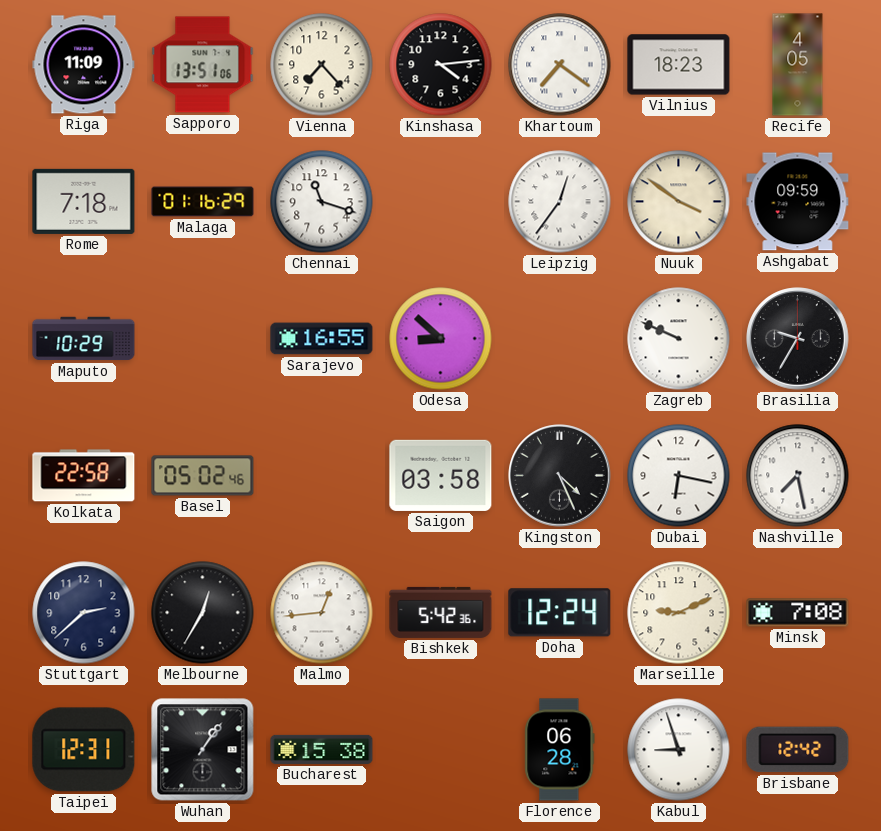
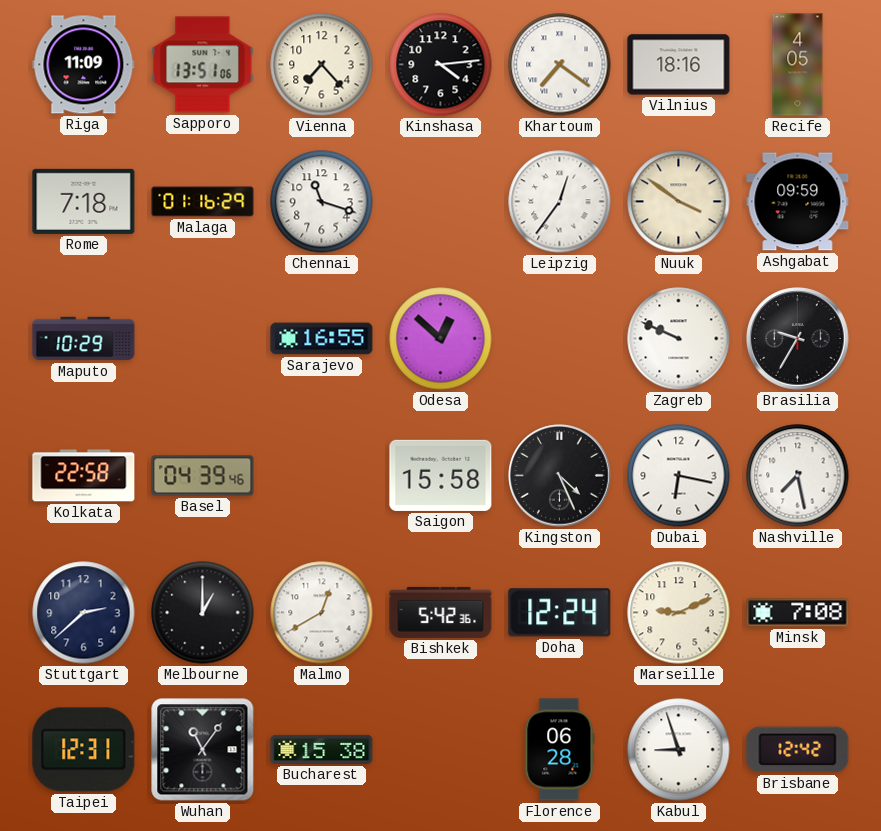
Vilnius: 18:23 -> 18:16
Odesa: 8:52 -> 12:52
Basel: 05:02 -> 04:39
Saigon: 03:58 -> 15:58
Melbourne: 12:35 -> 1:00
Malmo: 12:44 -> 12:40
Wuhan: 1:06 -> 11:06
